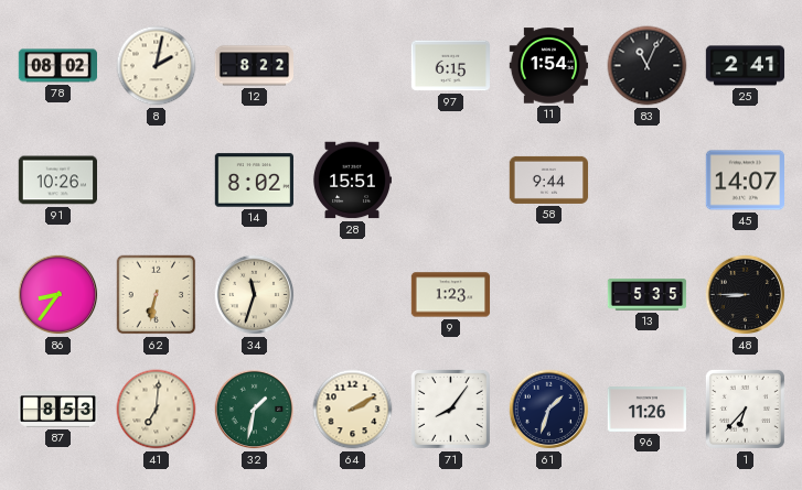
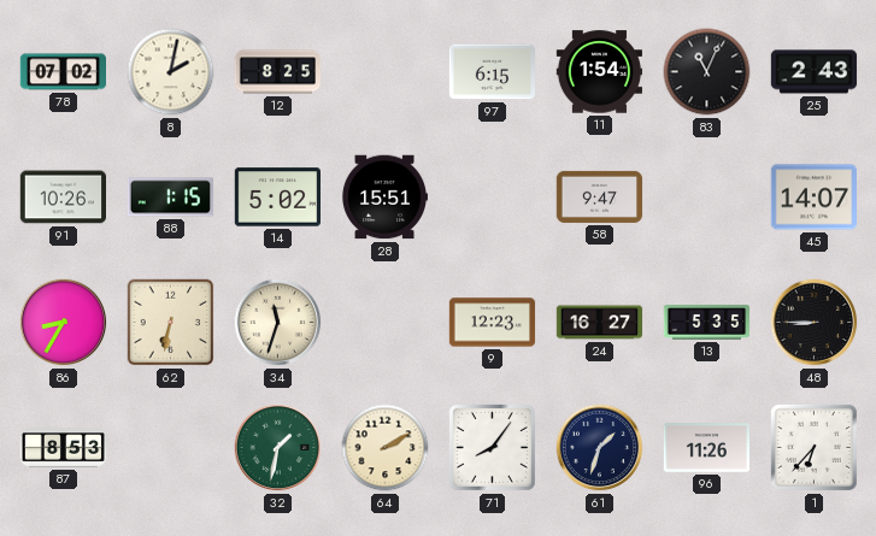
78: 08:02 -> 07:02
12: 8:22 -> 8:25
25: 2:41 -> 2:43
88: none -> 1:15
14: 8:02 -> 5:02
58: 9:44 -> 9:47
86: 8:36 -> 8:35
9: 1:23 -> 12:23
24: none -> 16:27
41: 7:01 -> none
